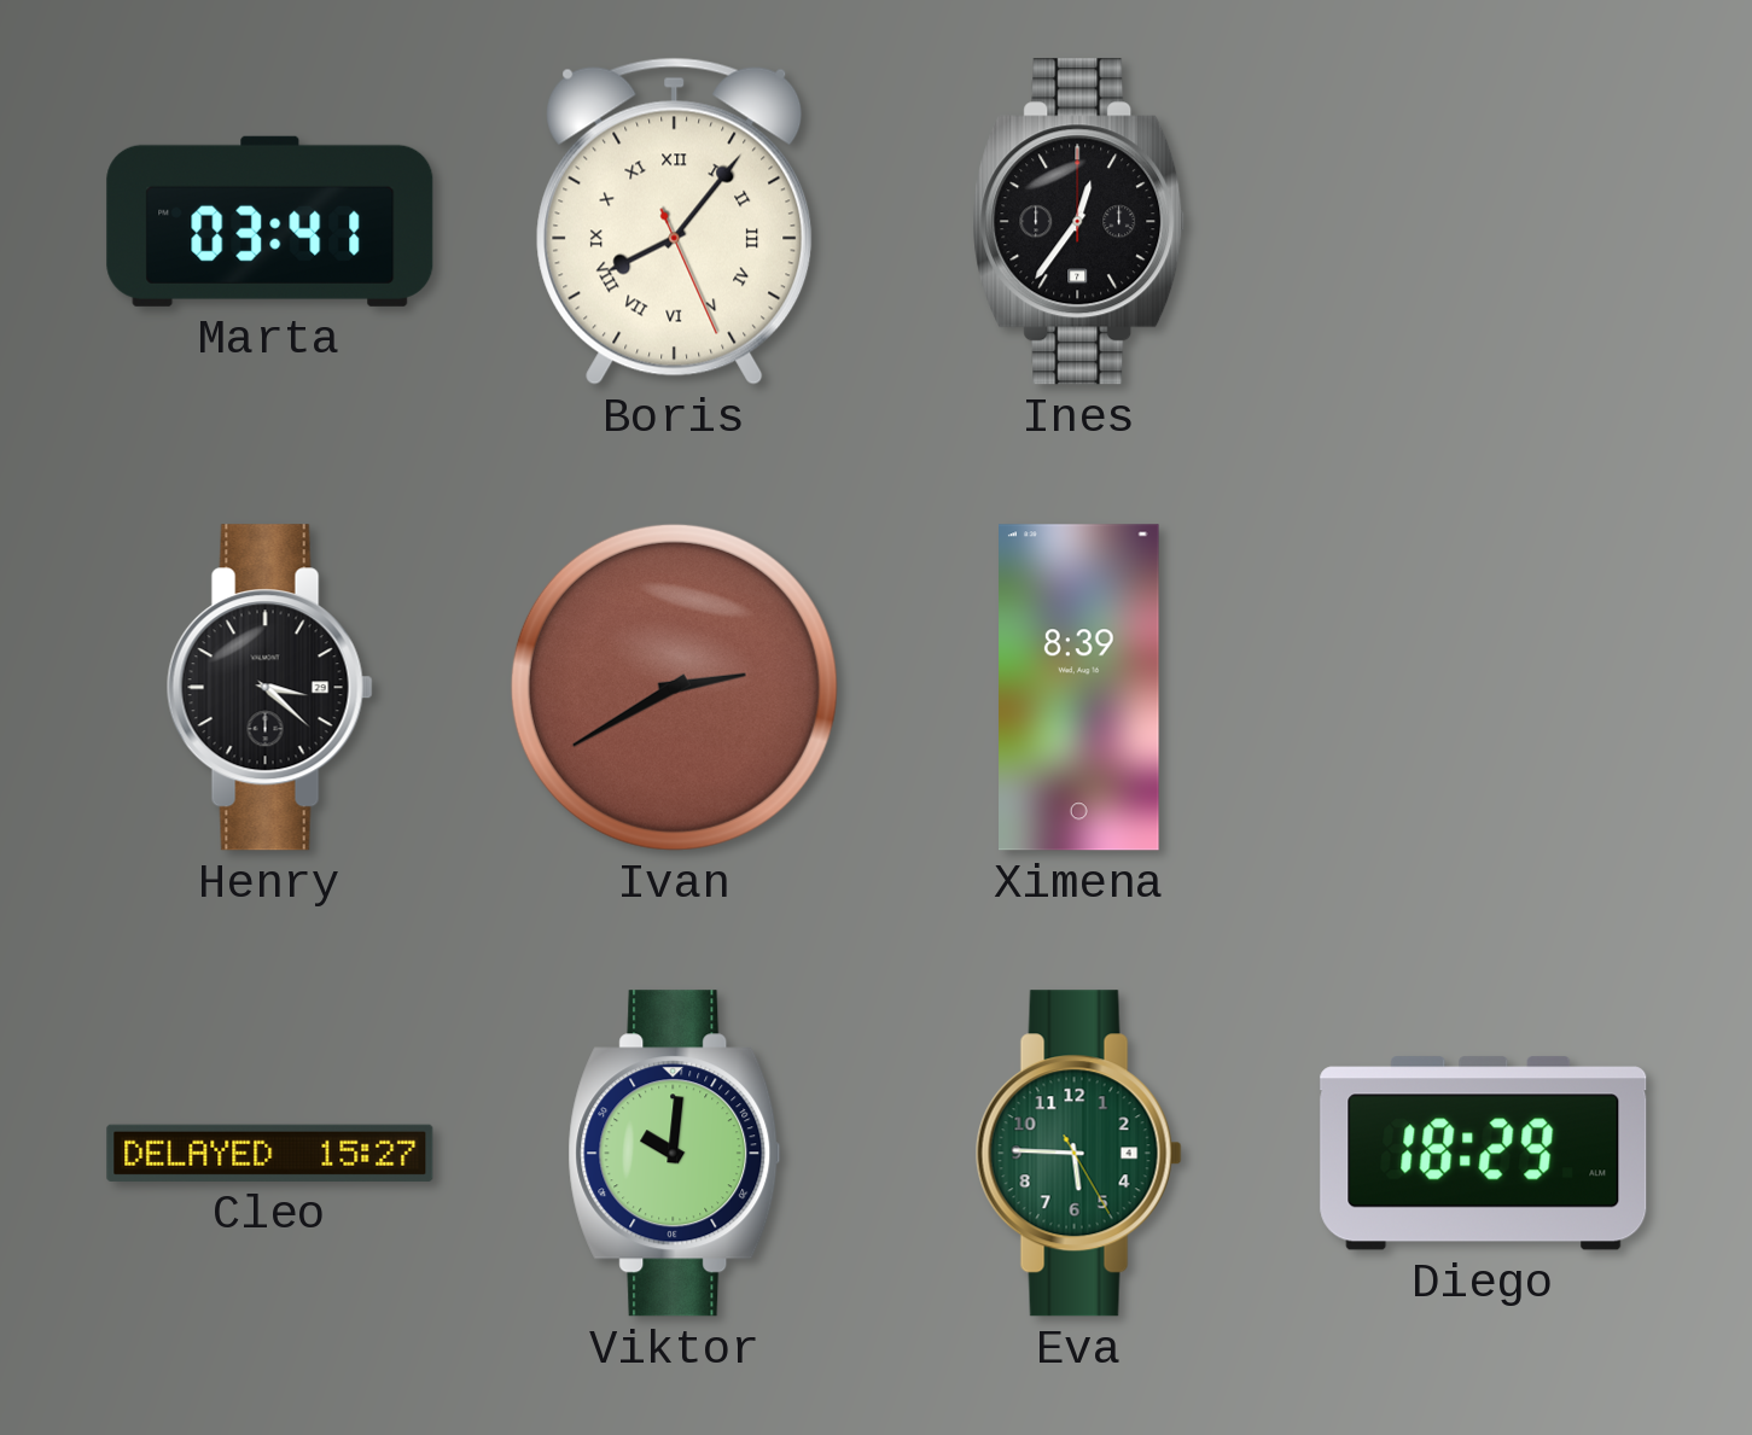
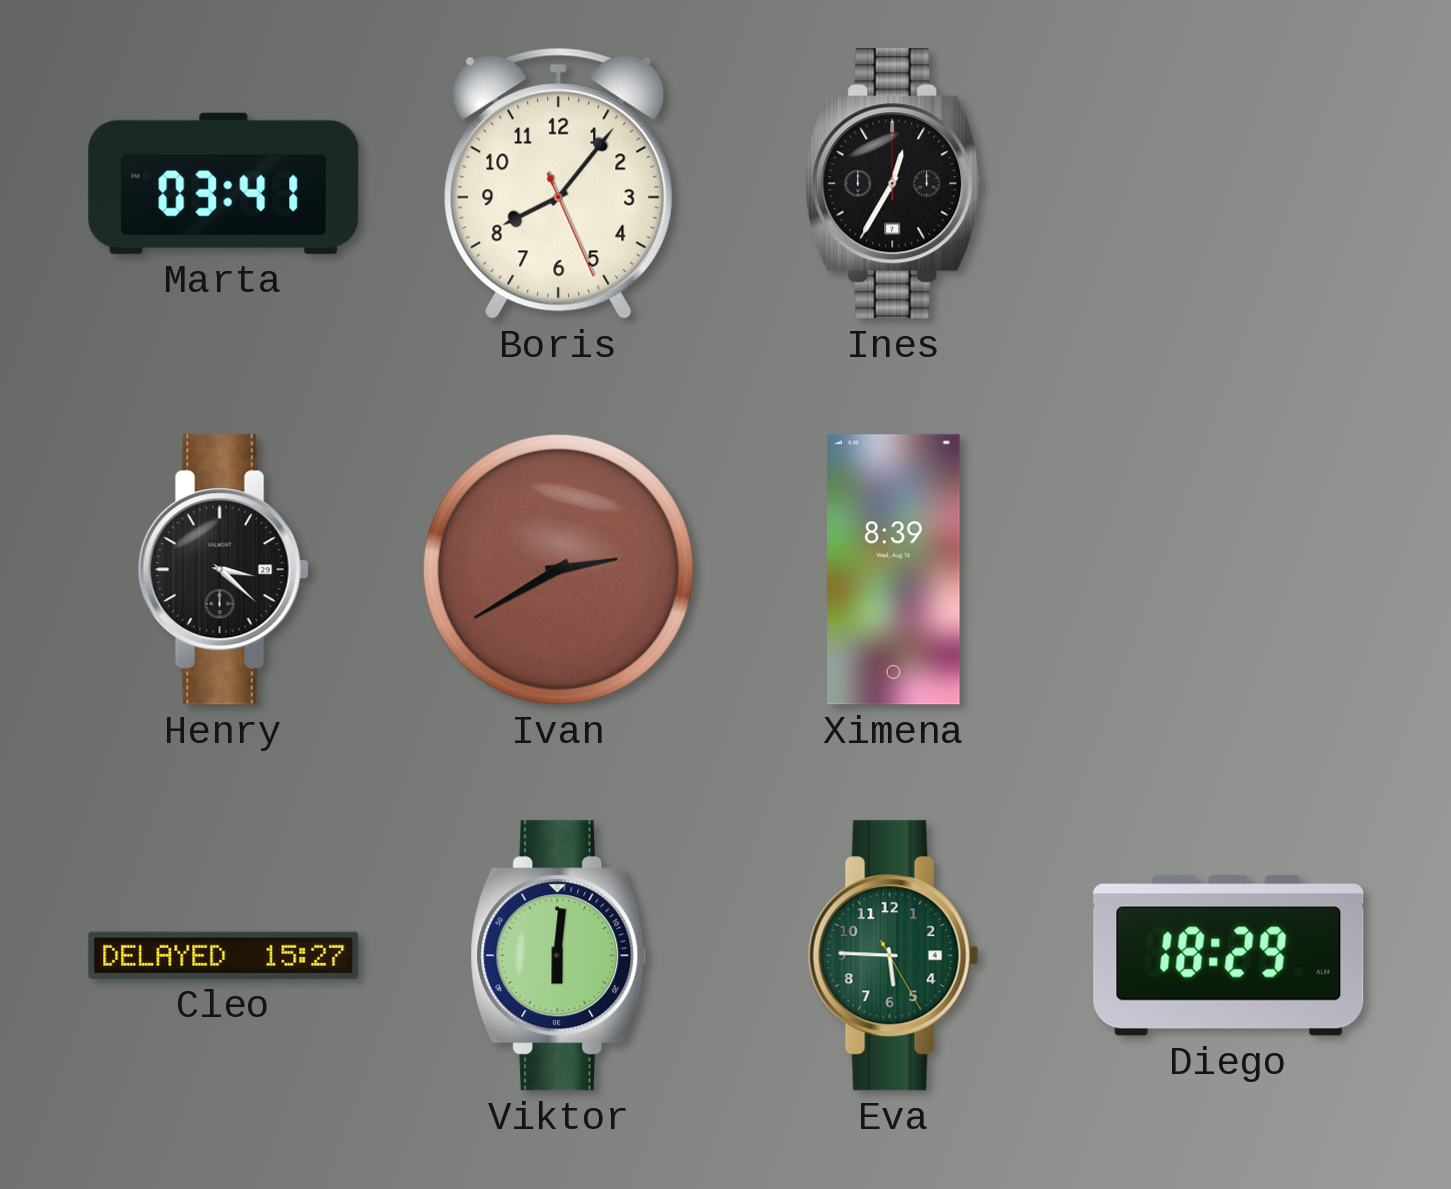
Boris numerals: Roman -> Arabic
Ines: 12:36 -> 12:35
Viktor: 10:01 -> 6:01
